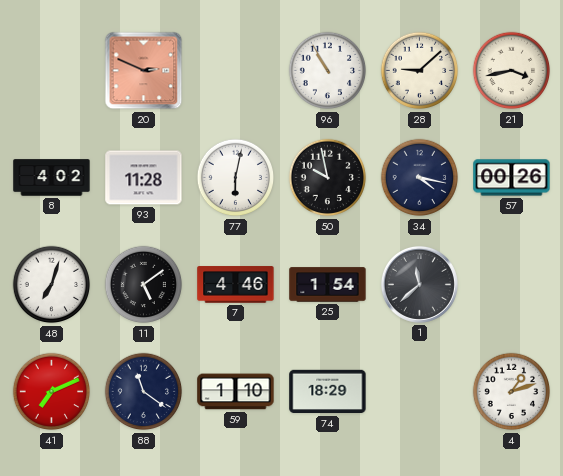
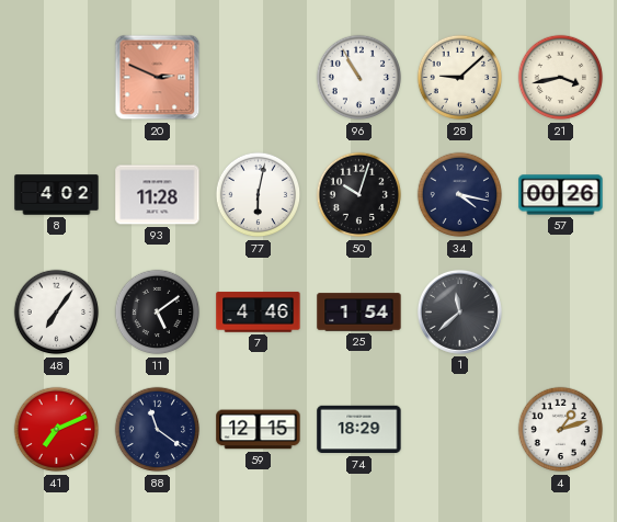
50: 9:58 -> 10:03
48: 7:03 -> 7:06
59: 1:10 -> 12:15
